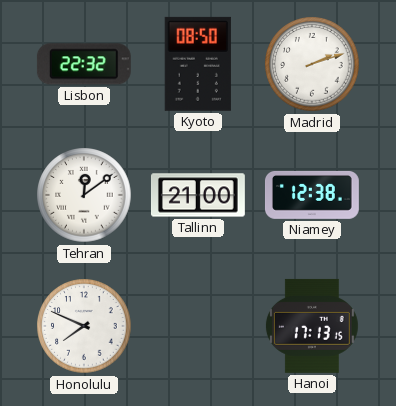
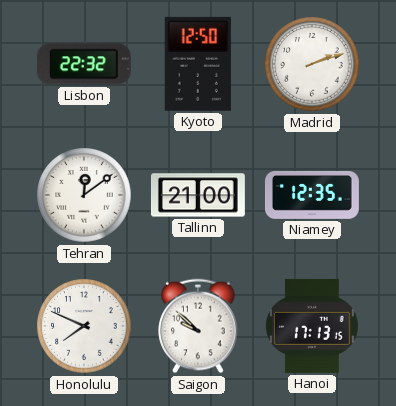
Kyoto: 08:50 -> 12:50
Niamey: 12:38 -> 12:35
Saigon: none -> 9:52
